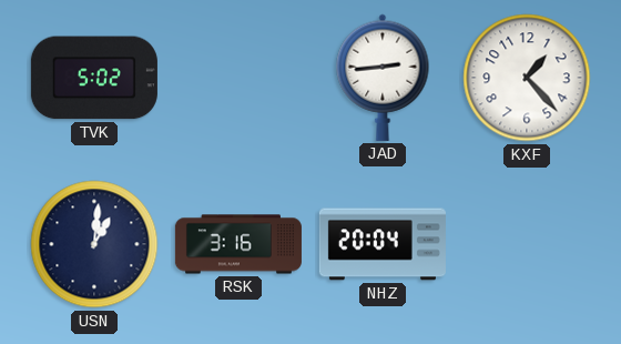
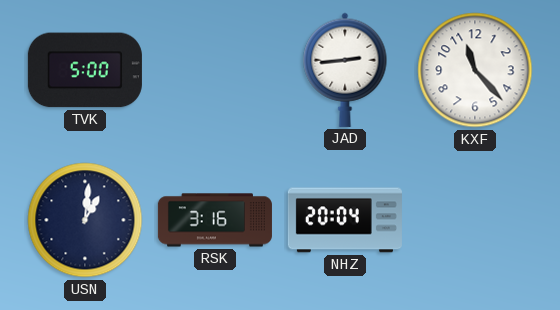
TVK: 5:02 -> 5:00
KXF: 1:23 -> 11:23
